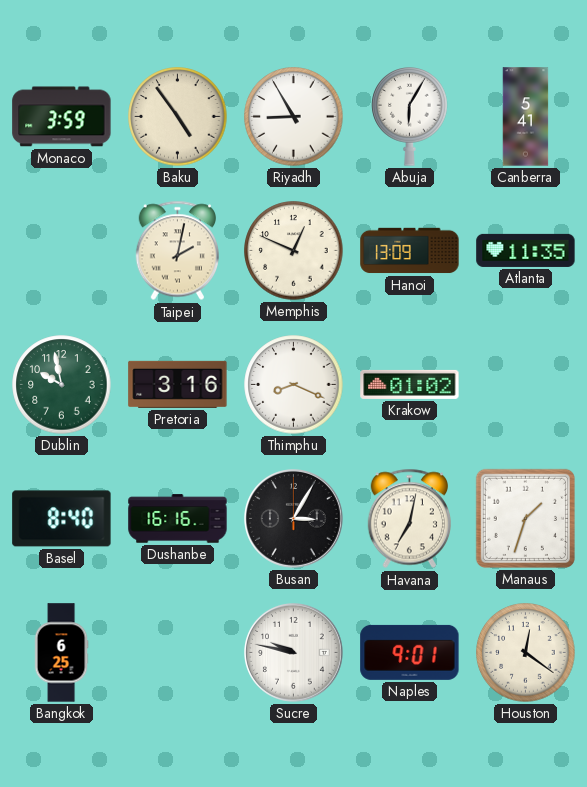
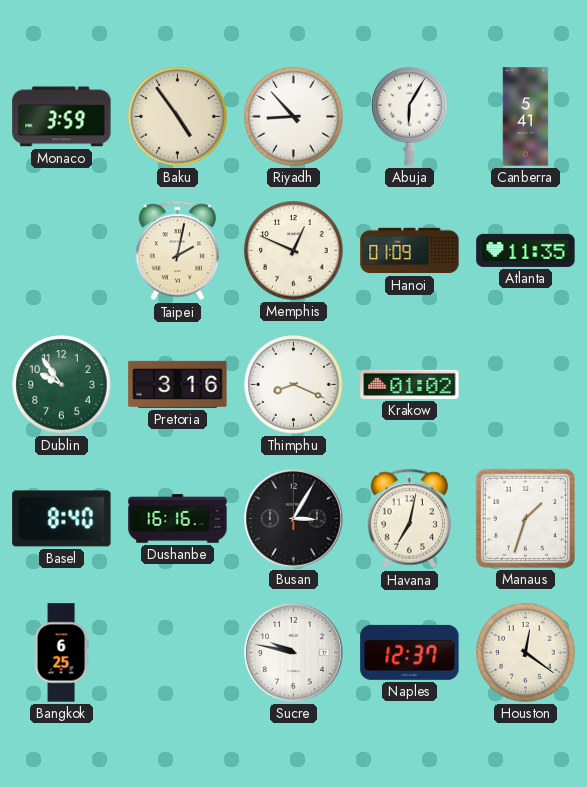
Riyadh: 8:55 -> 8:53
Hanoi: 13:09 -> 01:09
Dublin: 9:58 -> 9:54
Naples: 9:01 -> 12:37
